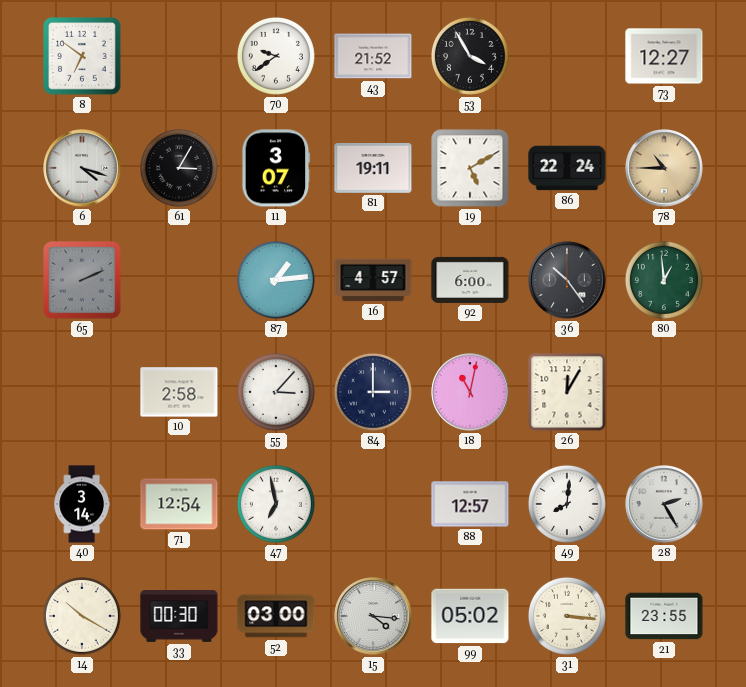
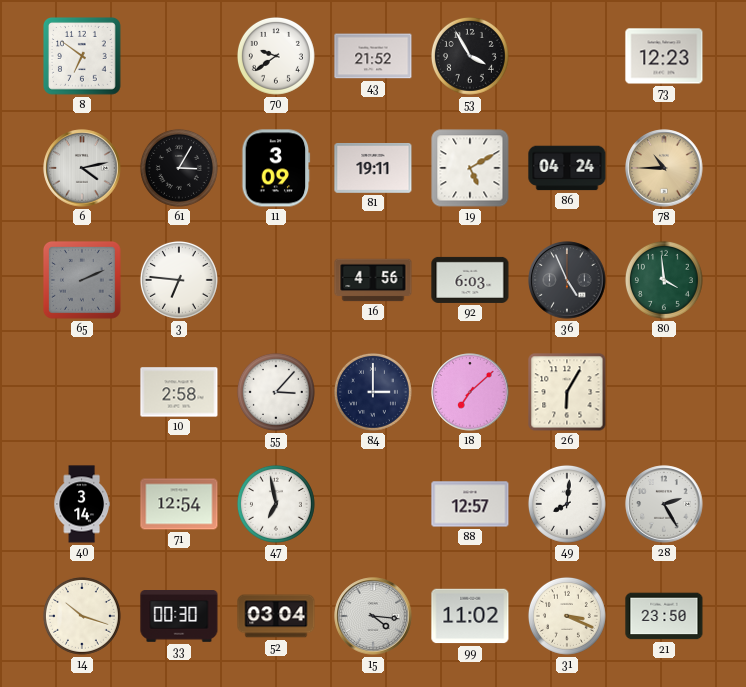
73: 12:27 -> 12:23
6: 4:18 -> 4:13
11: 3:07 -> 3:09
86: 22:24 -> 04:24
3: none -> 6:46
87: 1:14 -> none
16: 4:57 -> 4:56
92: 6:00 -> 6:03
36: 10:24 -> 4:56
80: 12:59 -> 3:59
18: 11:02 -> 7:08
26: 12:05 -> 6:05
14: 10:20 -> 10:18
52: 03:00 -> 03:04
99: 05:02 -> 11:02
31: 3:16 -> 3:19
21: 23:55 -> 23:50
